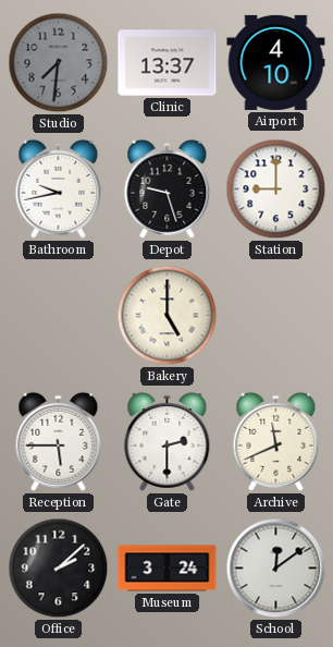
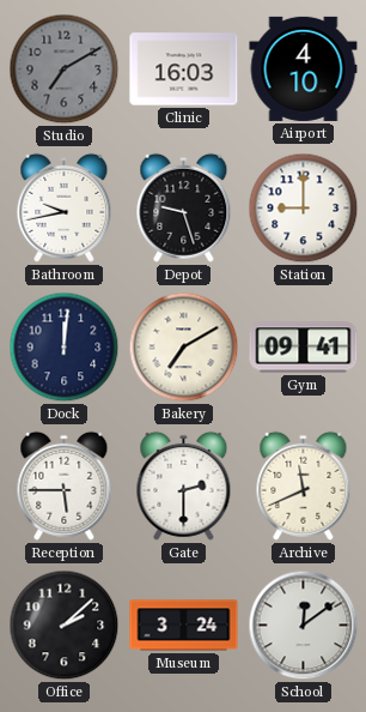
Studio: 7:31 -> 7:10
Clinic: 13:37 -> 16:03
Dock: none -> 12:01
Bakery: 5:00 -> 7:10
Gym: none -> 09:41
